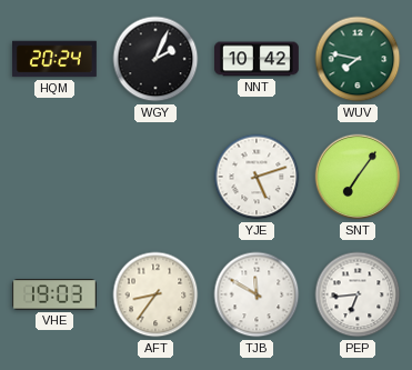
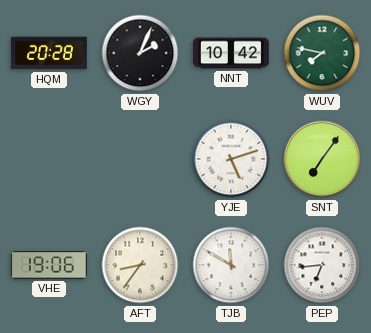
HQM: 20:24 -> 20:28
VHE: 19:03 -> 19:06
